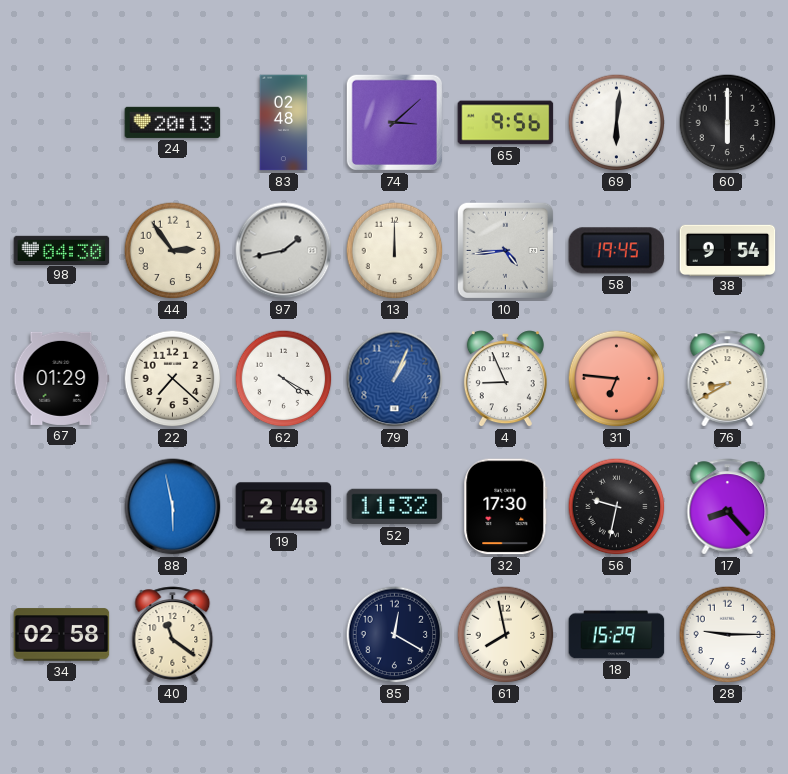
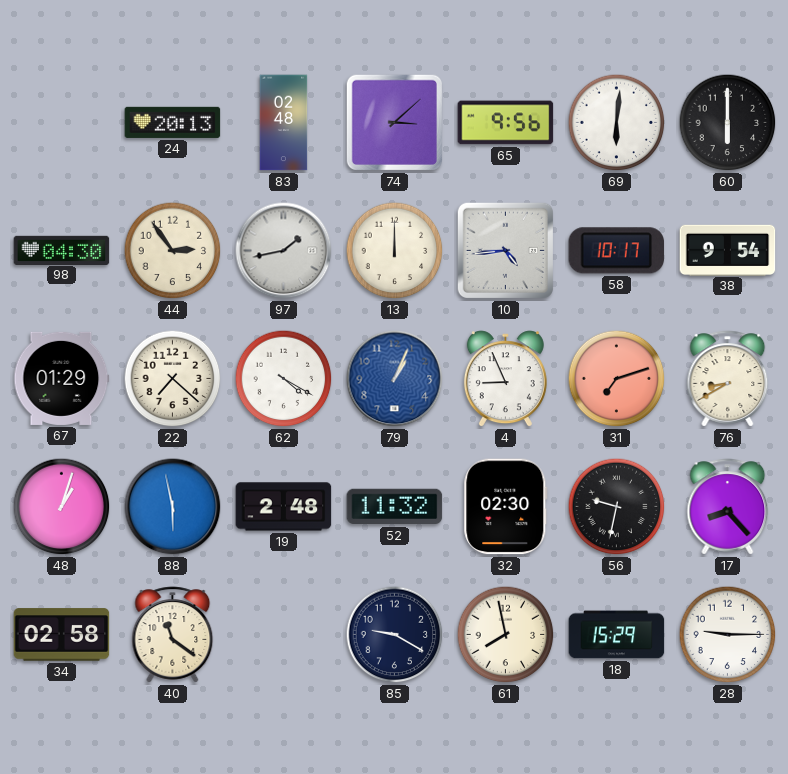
58: 19:45 -> 10:17
31: 6:46 -> 7:12
48: none -> 1:03
32: 17:30 -> 02:30
85: 12:20 -> 9:20
